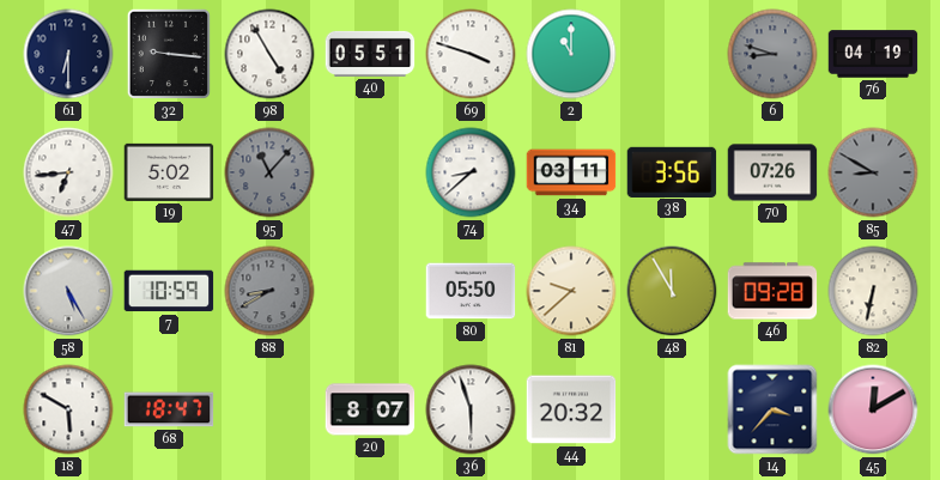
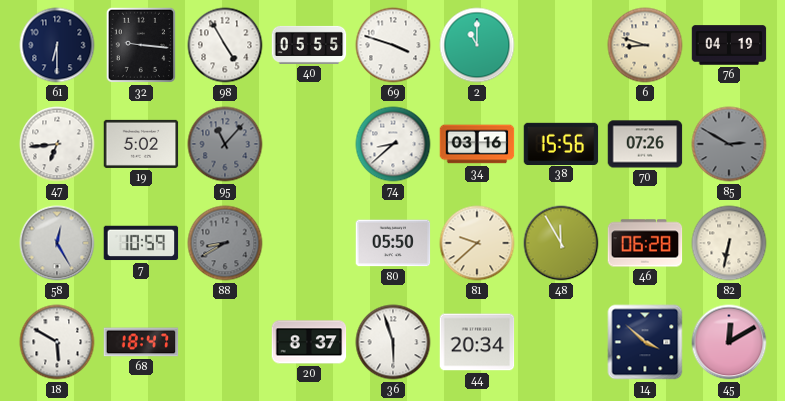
40: 05:51 -> 05:55
6 dial: grey -> cream
34: 03:11 -> 03:16
38: 3:56 -> 15:56
85: 8:50 -> 2:50
58: 5:25 -> 12:25
46: 09:28 -> 06:28
20: 8:07 -> 8:37
44: 20:32 -> 20:34
14: 3:37 -> 3:52
